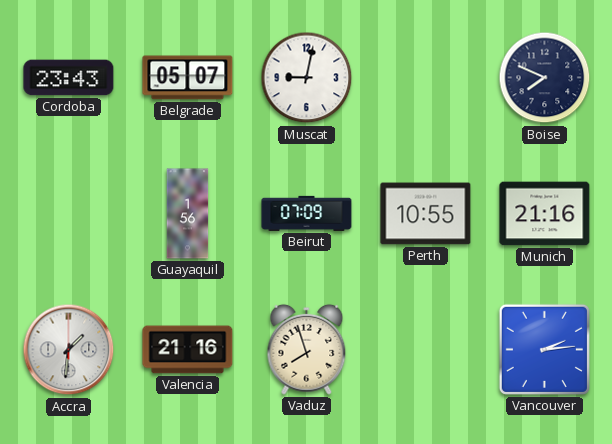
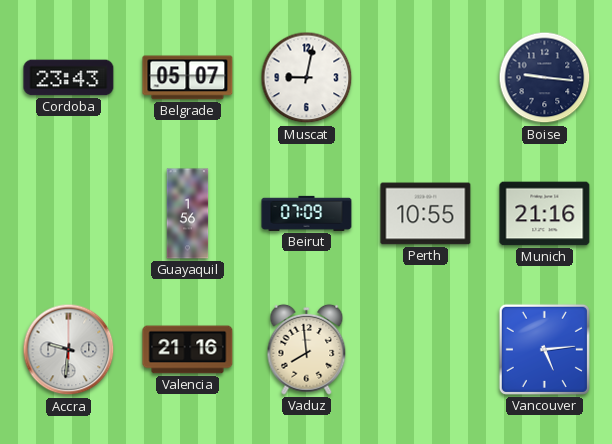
Boise: 7:49 -> 9:16
Accra: 1:31 -> 9:31
Vaduz: 7:57 -> 7:59
Vancouver: 2:14 -> 5:14
